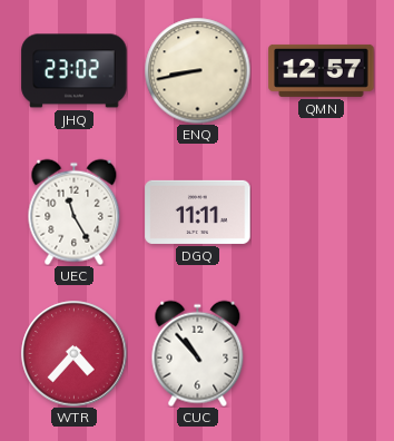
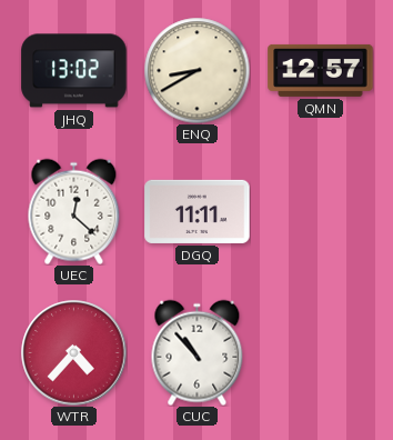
JHQ: 23:02 -> 13:02
ENQ: 8:43 -> 8:40
UEC: 11:25 -> 12:22
